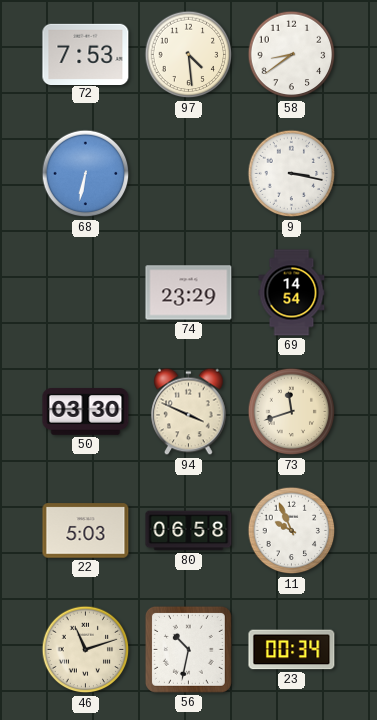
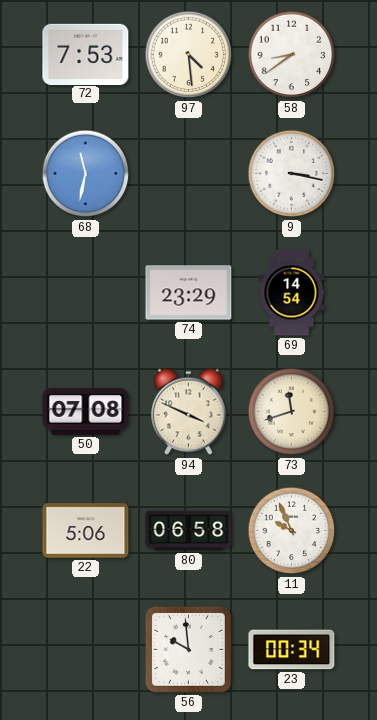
68: 6:32 -> 11:32
50: 03:30 -> 07:08
22: 5:03 -> 5:06
46: 11:12 -> none
56: 10:32 -> 9:59
